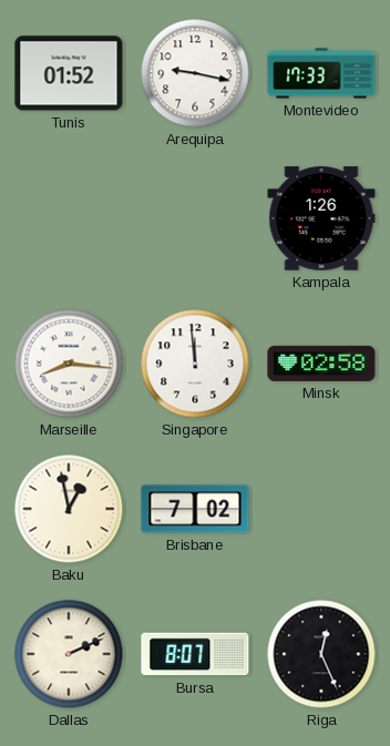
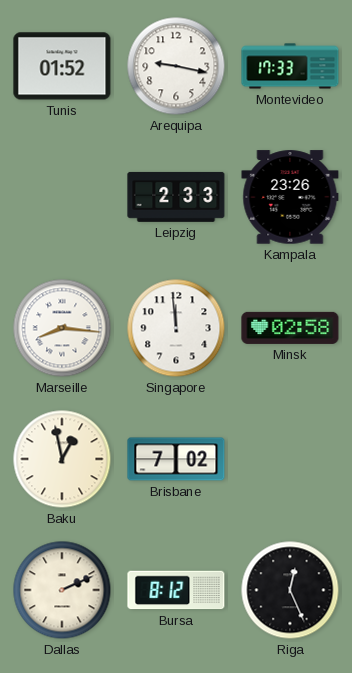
Leipzig: none -> 2:33
Kampala: 1:26 -> 23:26
Bursa: 8:07 -> 8:12
